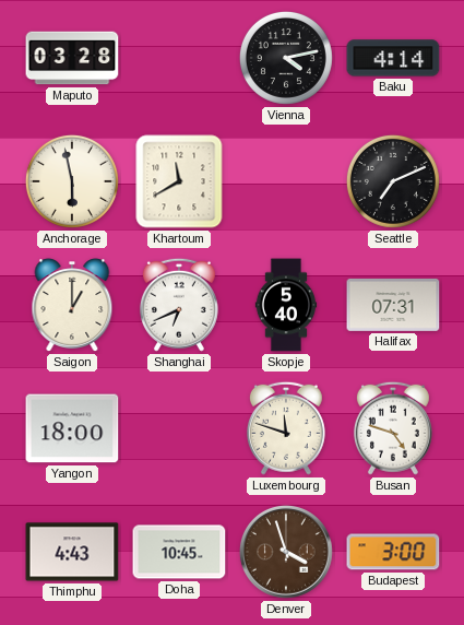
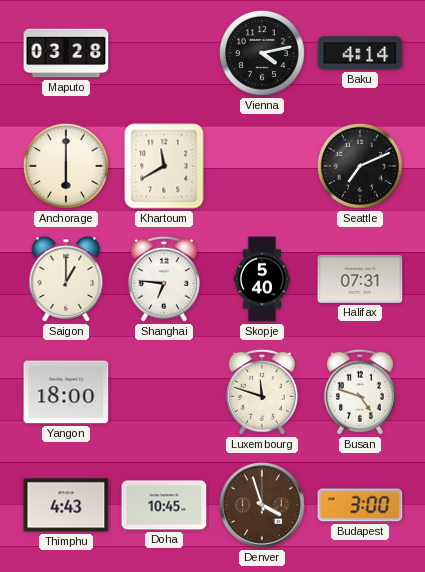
Anchorage: 5:58 -> 6:00
Shanghai: 6:41 -> 6:46
